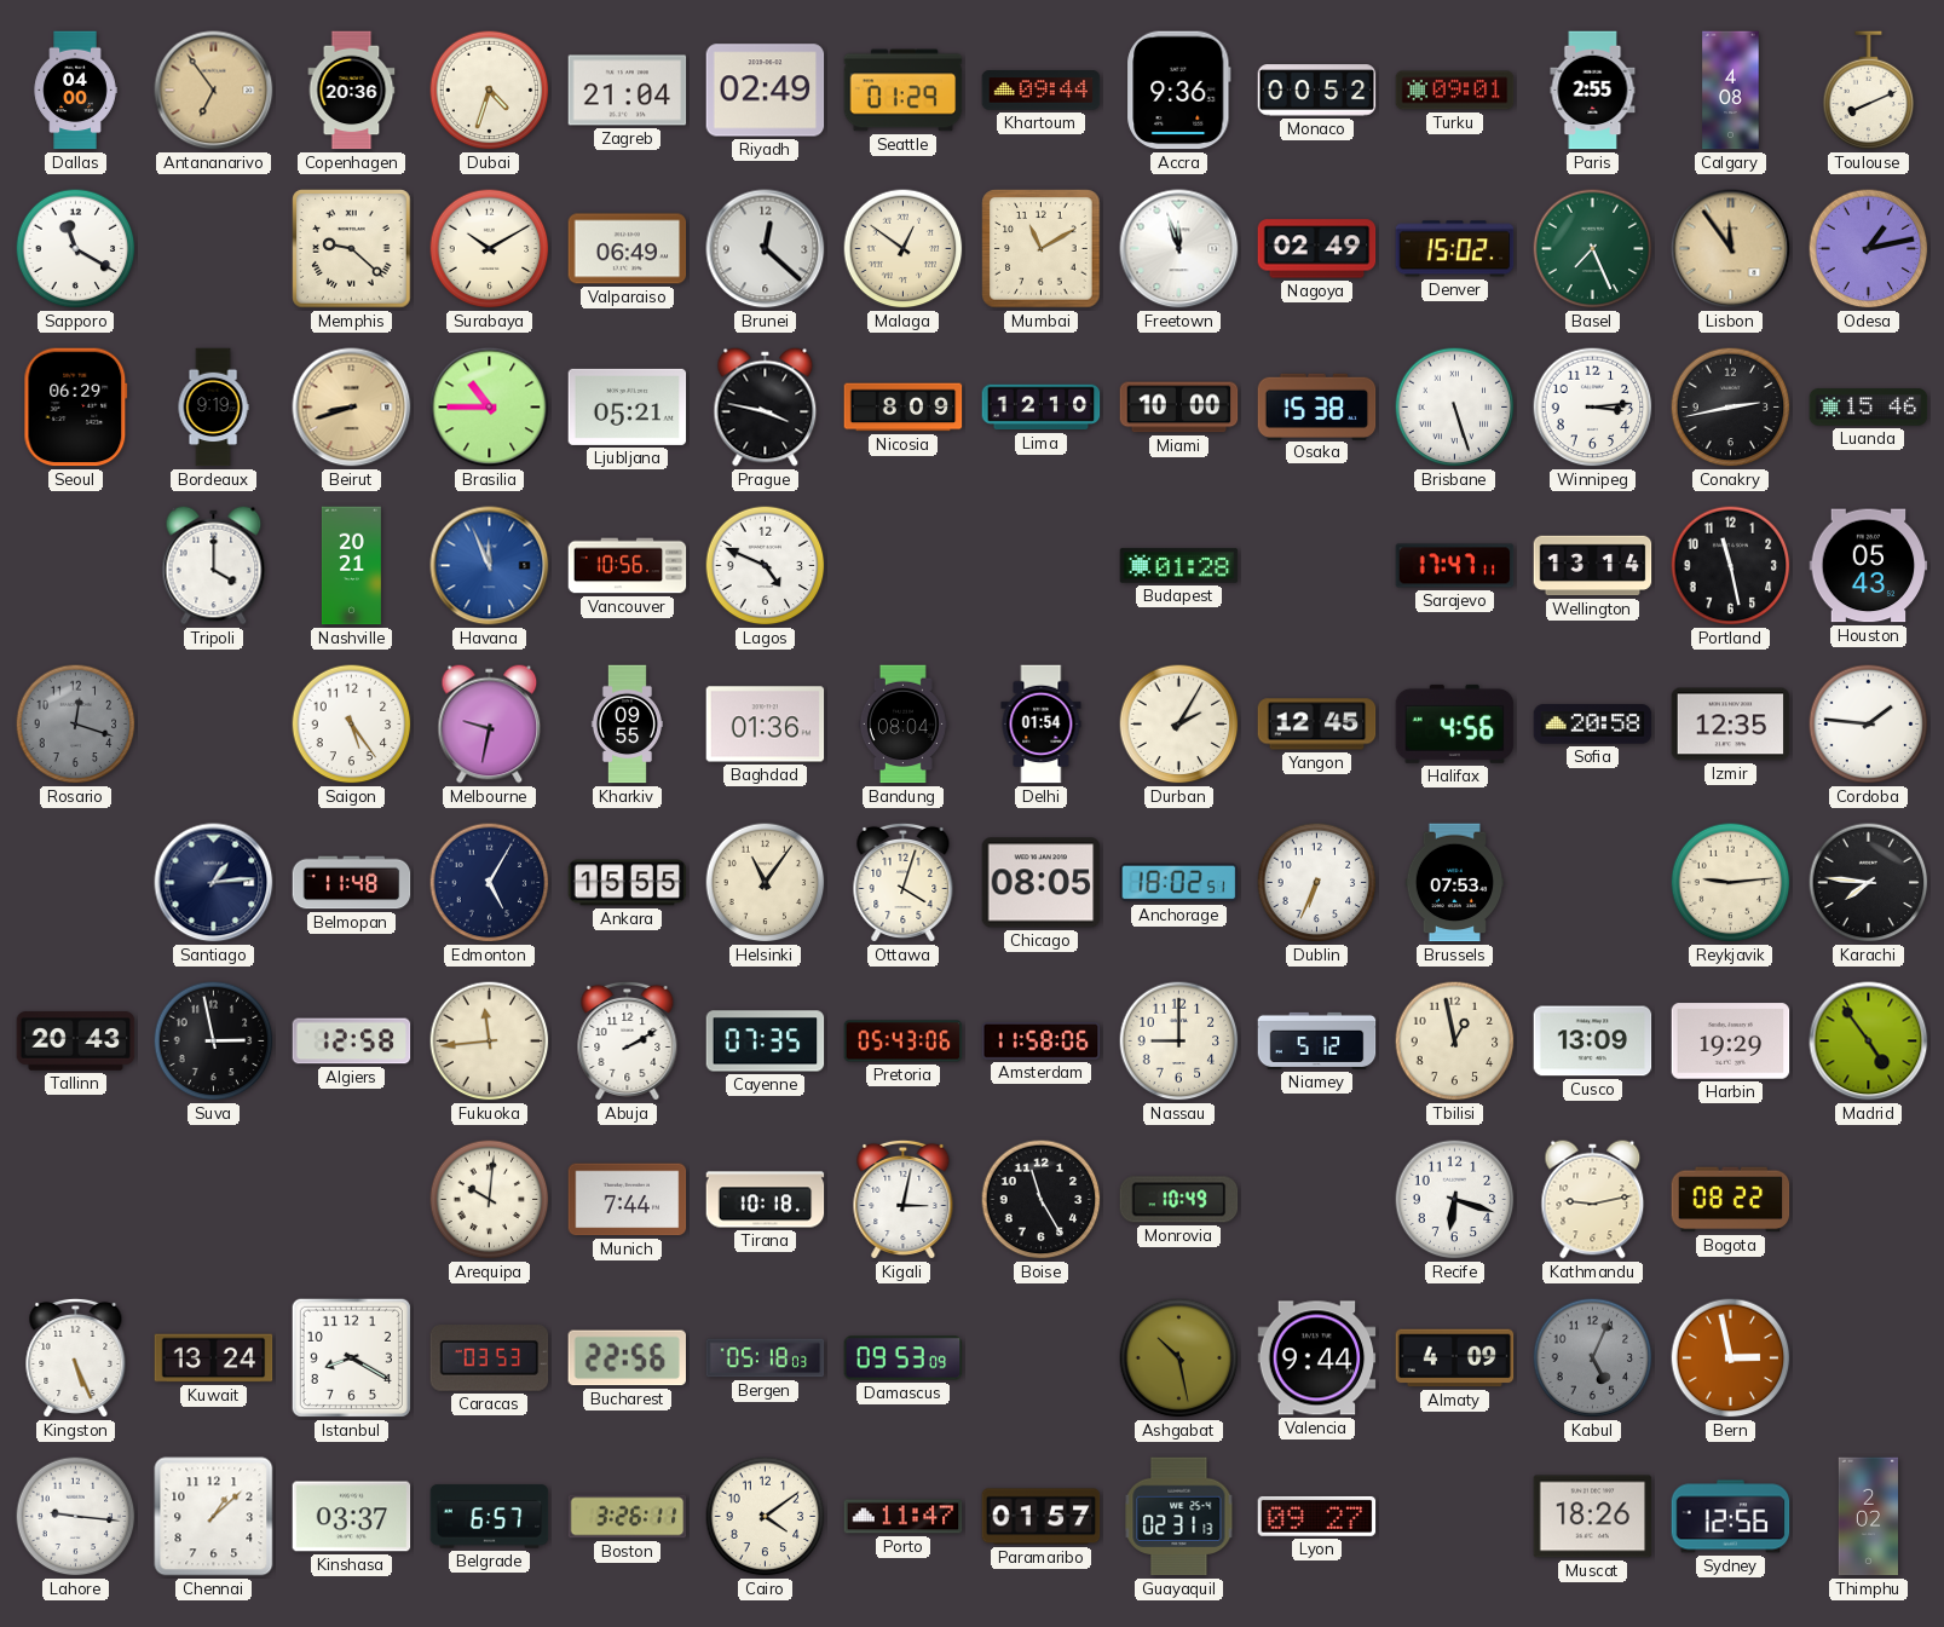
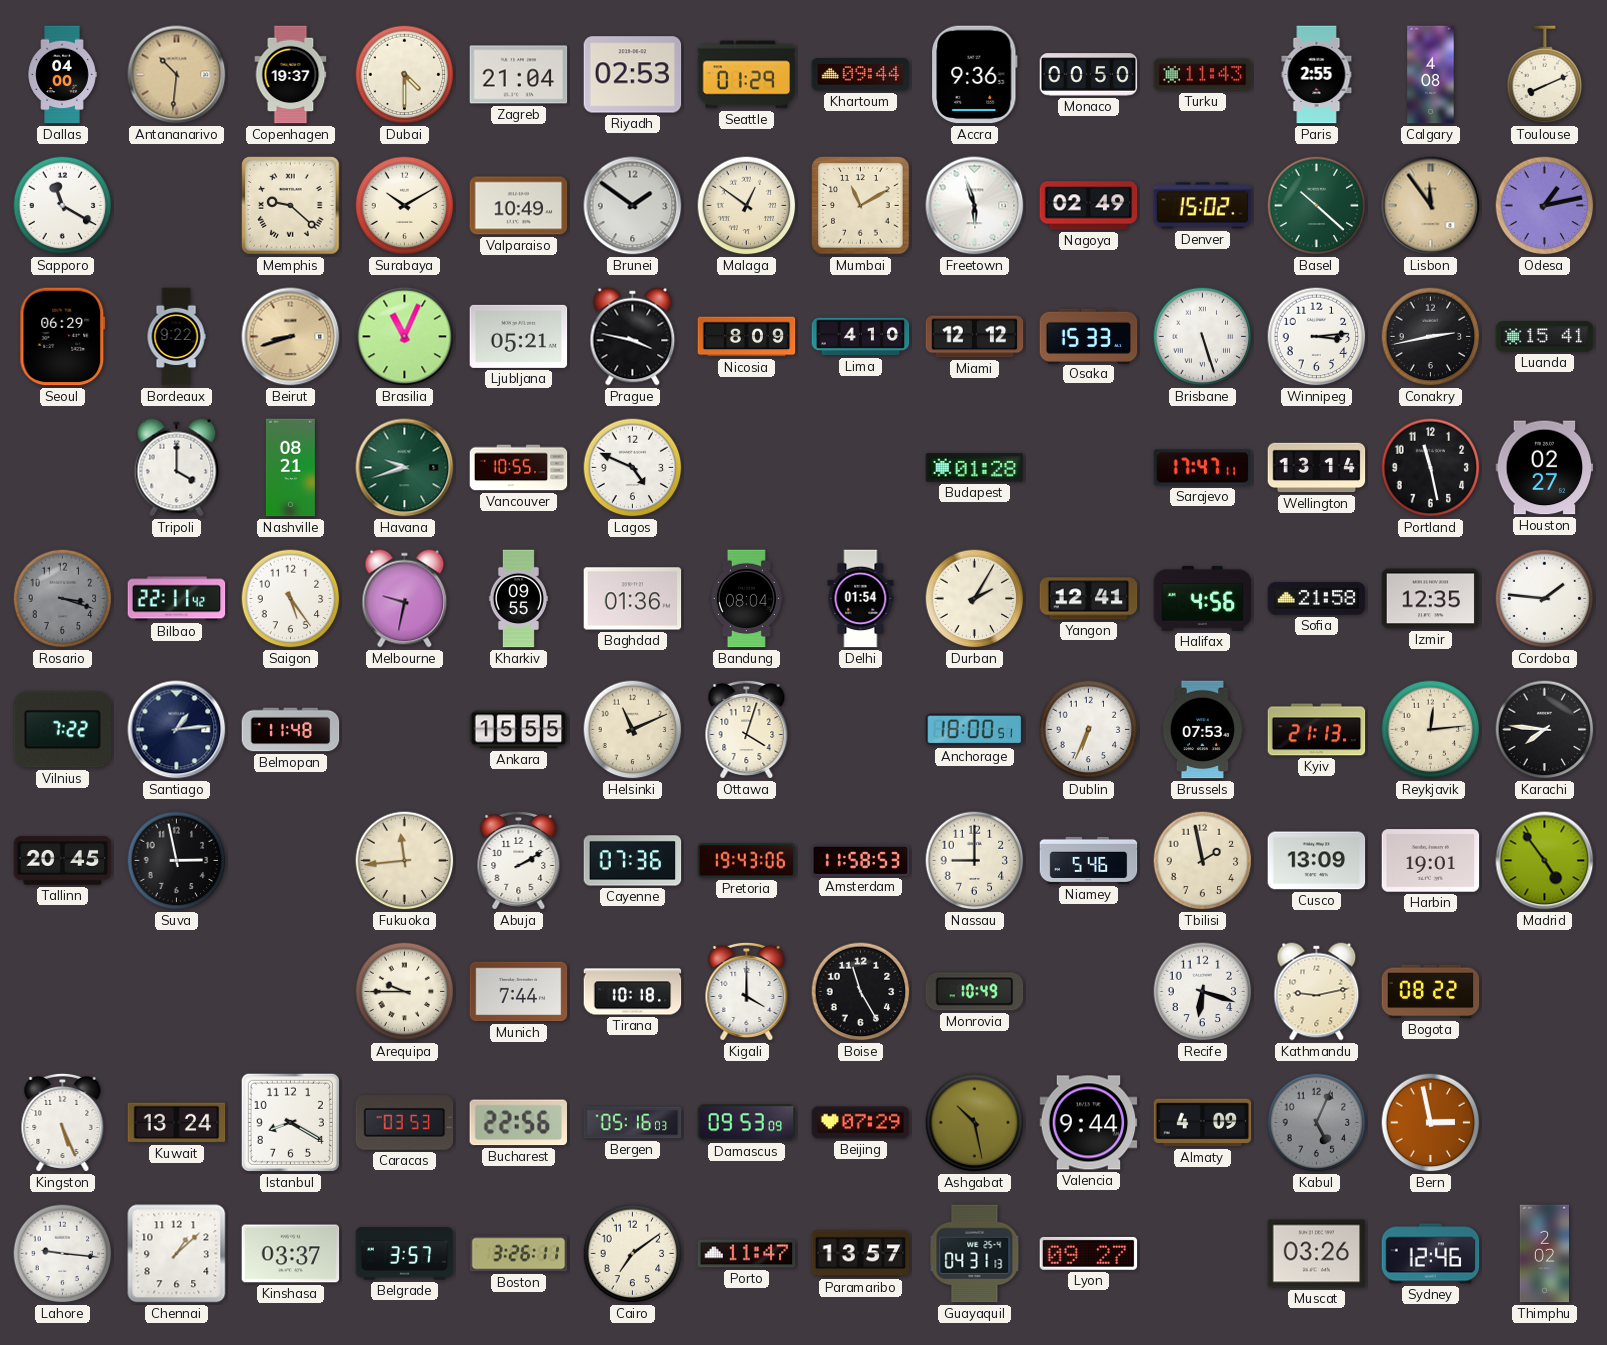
Antananarivo: 6:54 -> 10:31
Copenhagen: 20:36 -> 19:37
Dubai: 4:33 -> 4:30
Riyadh: 02:49 -> 02:53
Monaco: 00:52 -> 00:50
Turku: 09:01 -> 11:43
Valparaiso: 06:49 -> 10:49
Brunei: 12:22 -> 1:51
Freetown: 11:57 -> 5:57
Basel: 7:26 -> 10:22
Bordeaux: 9:19 -> 9:22
Brasilia: 10:45 -> 11:04
Lima: 12:10 -> 4:10
Miami: 10:00 -> 12:12
Osaka: 15:38 -> 15:33
Luanda: 15:46 -> 15:41
Nashville: 20:21 -> 08:21
Havana: 11:56 -> 9:42
Havana dial: blue -> green
Vancouver: 10:56 -> 10:55
Houston: 05:43 -> 02:27
Rosario: 12:18 -> 3:18
Bilbao: none -> 22:11
Yangon: 12:45 -> 12:41
Sofia: 20:58 -> 21:58
Vilnius: none -> 7:22
Edmonton: 5:05 -> none
Helsinki: 11:06 -> 11:11
Chicago: 08:05 -> none
Anchorage: 18:02 -> 18:00
Kyiv: none -> 21:13
Reykjavik: 9:14 -> 12:14
Tallinn: 20:43 -> 20:45
Algiers: 12:58 -> none
Cayenne: 07:35 -> 07:36
Pretoria: 05:43 -> 19:43
Amsterdam: 11:58:06 -> 11:58:53
Niamey: 5:12 -> 5:46
Tbilisi: 12:58 -> 1:58
Harbin: 19:29 -> 19:01
Arequipa: 10:01 -> 9:45
Kigali: 3:02 -> 4:00
Bergen: 05:18 -> 05:16
Beijing: none -> 07:29
Belgrade: 6:57 -> 3:57
Cairo: 4:09 -> 7:09
Paramaribo: 01:57 -> 13:57
Guayaquil: 02:31 -> 04:31
Muscat: 18:26 -> 03:26
Sydney: 12:56 -> 12:46
